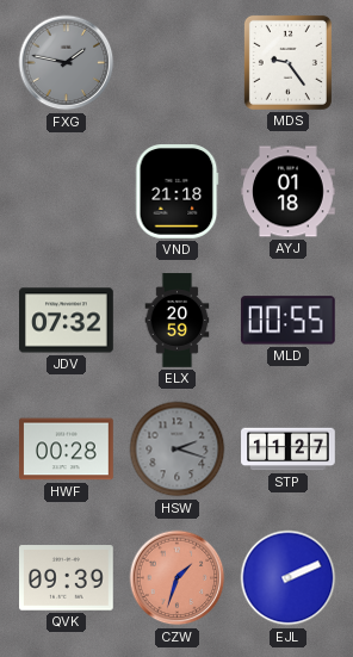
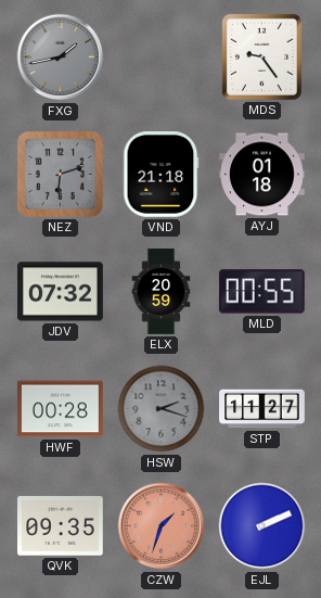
FXG: 1:47 -> 1:43
NEZ: none -> 6:12
QVK: 09:39 -> 09:35
